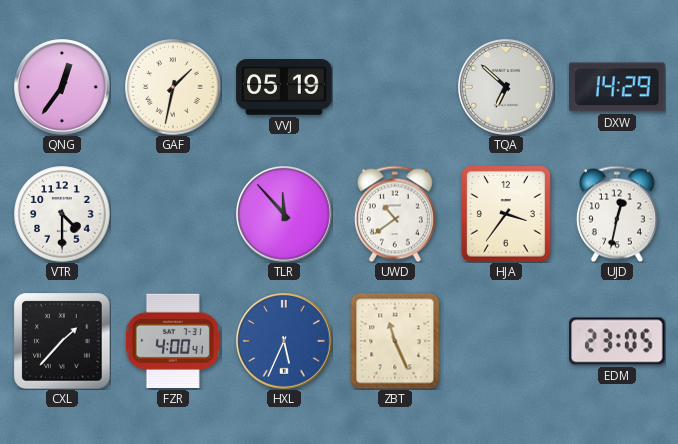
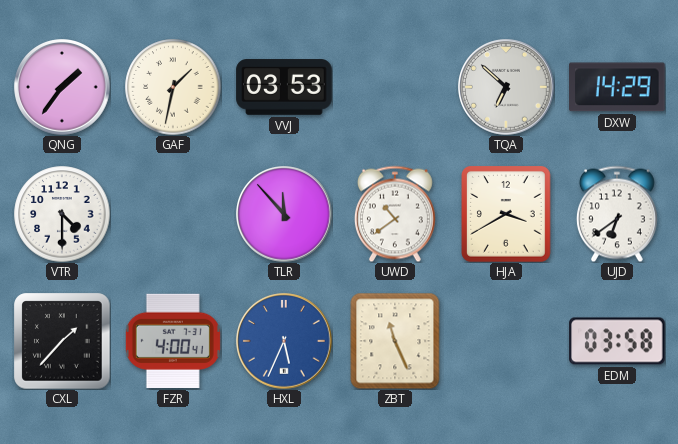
QNG: 12:36 -> 1:36
VVJ: 05:19 -> 03:53
HJA: 3:36 -> 3:40
UJD: 12:32 -> 6:39
EDM: 23:05 -> 03:58
